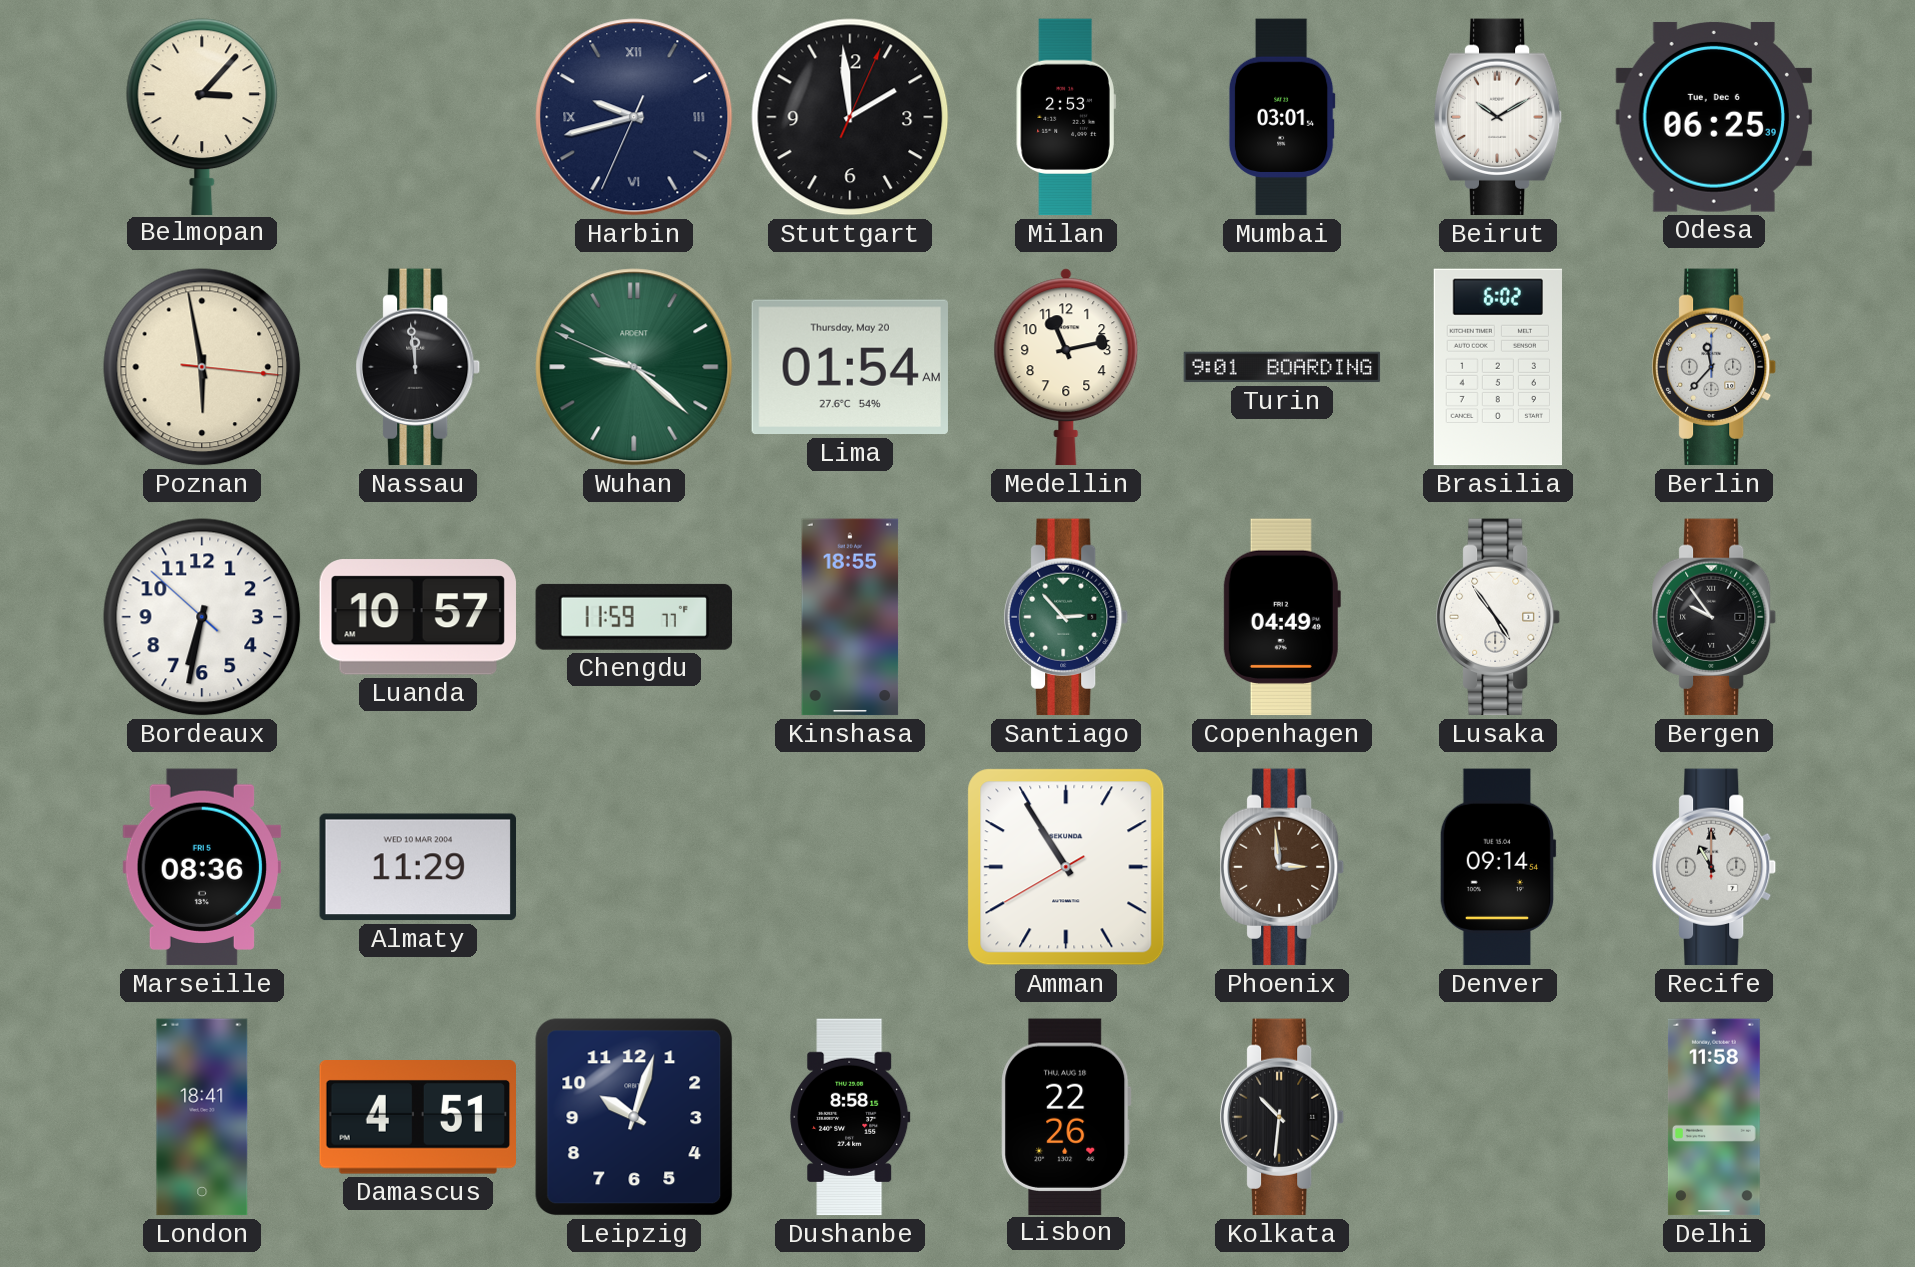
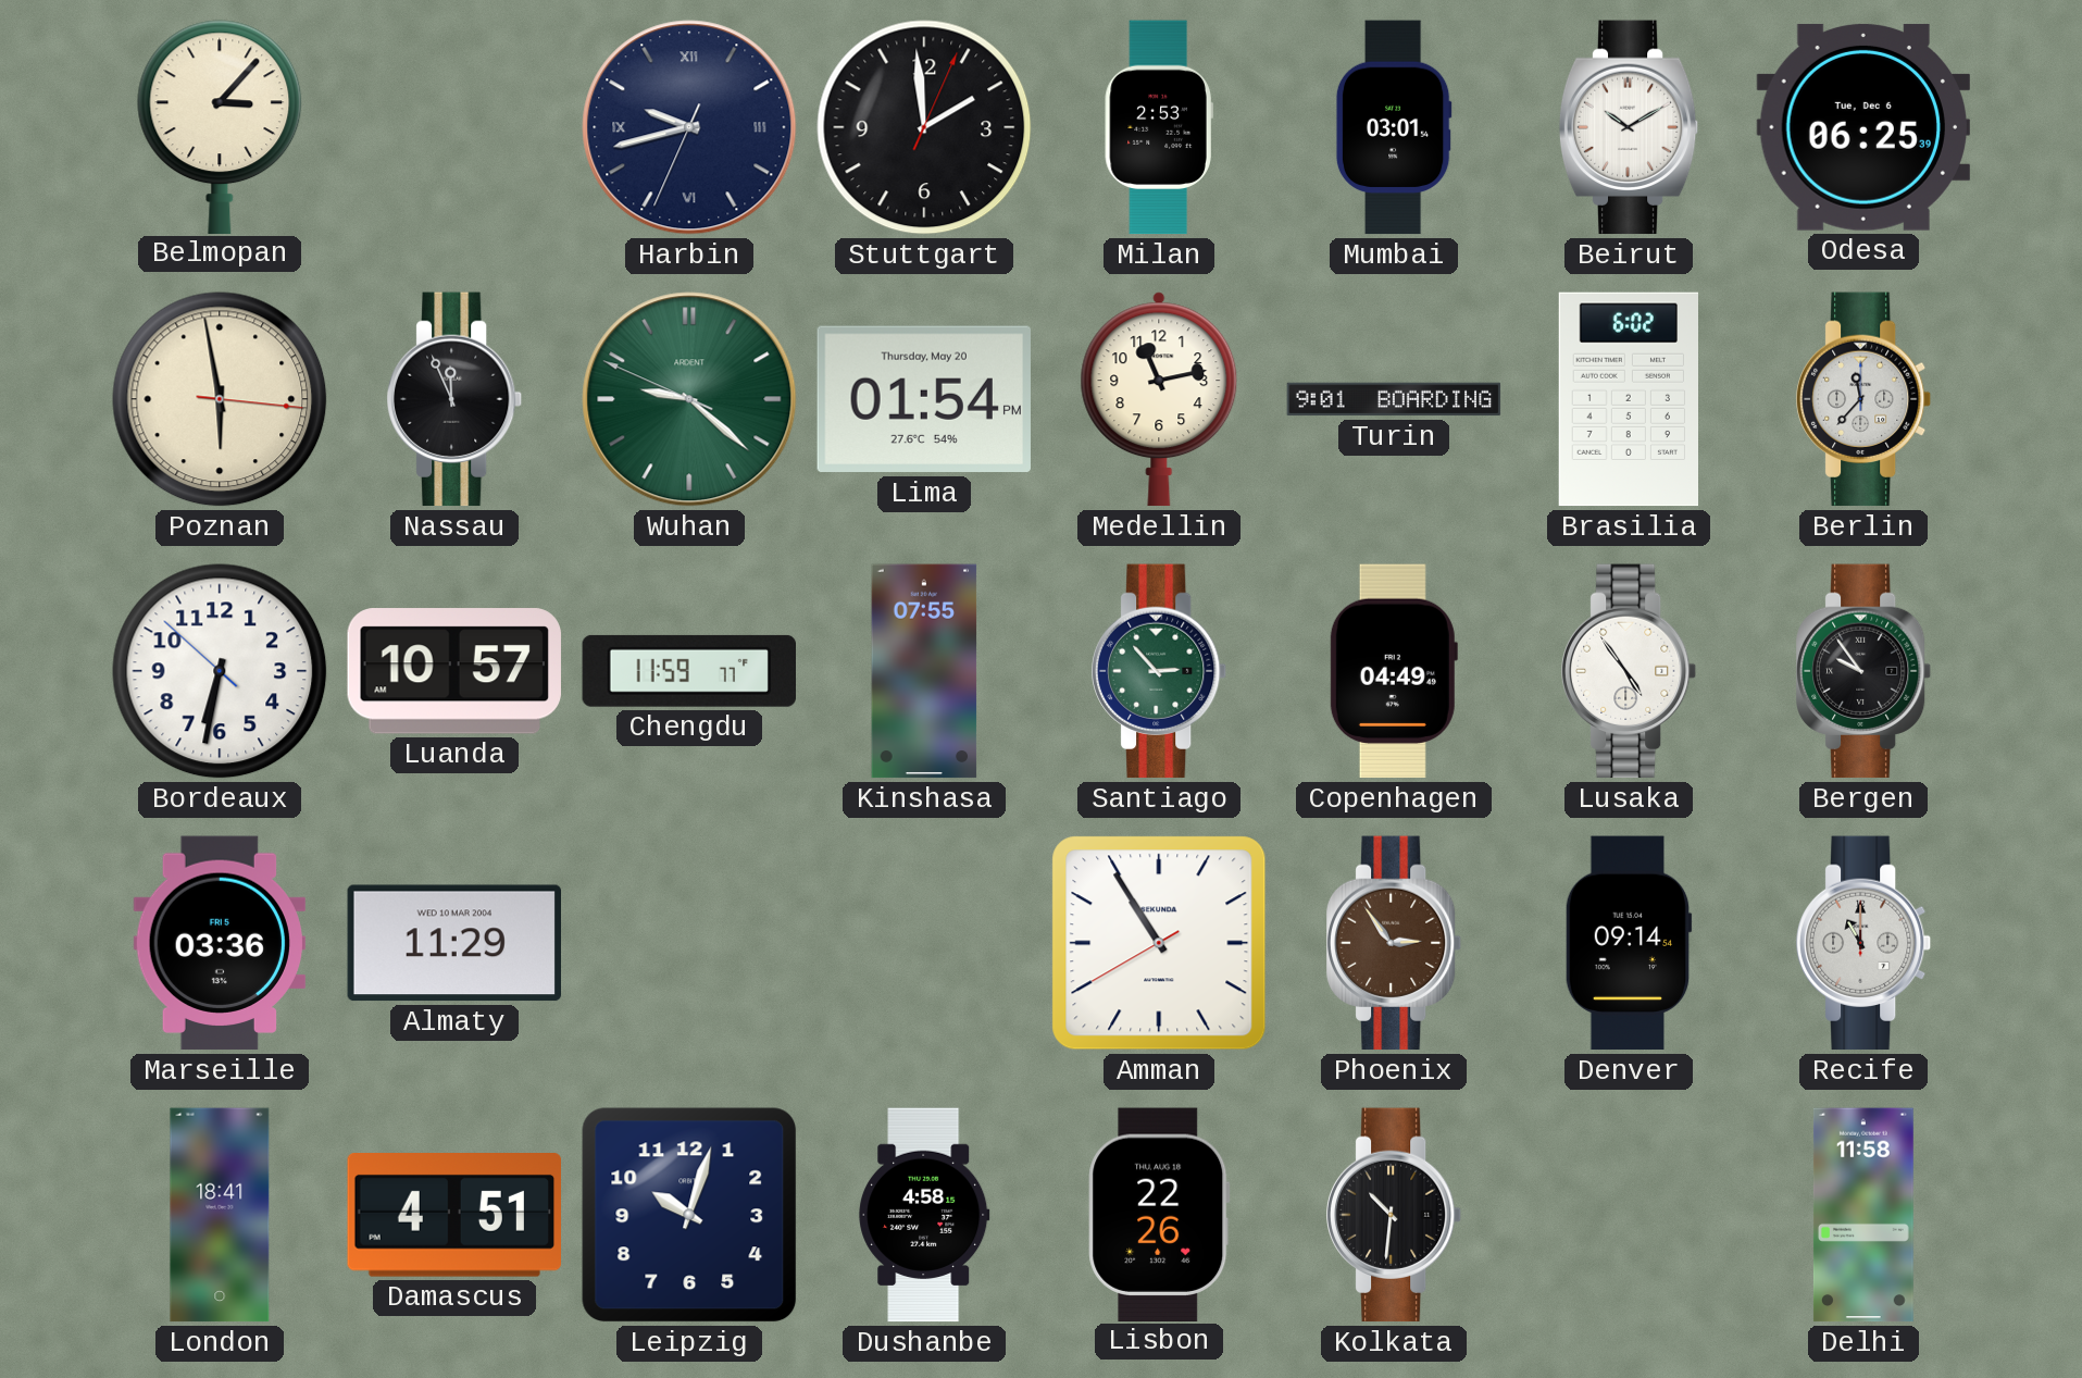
Nassau: 11:59 -> 11:56
Lima: 01:54 AM -> 01:54 PM
Kinshasa: 18:55 -> 07:55
Marseille: 08:36 -> 03:36
Phoenix: 2:59 -> 2:54
Dushanbe: 8:58 -> 4:58
